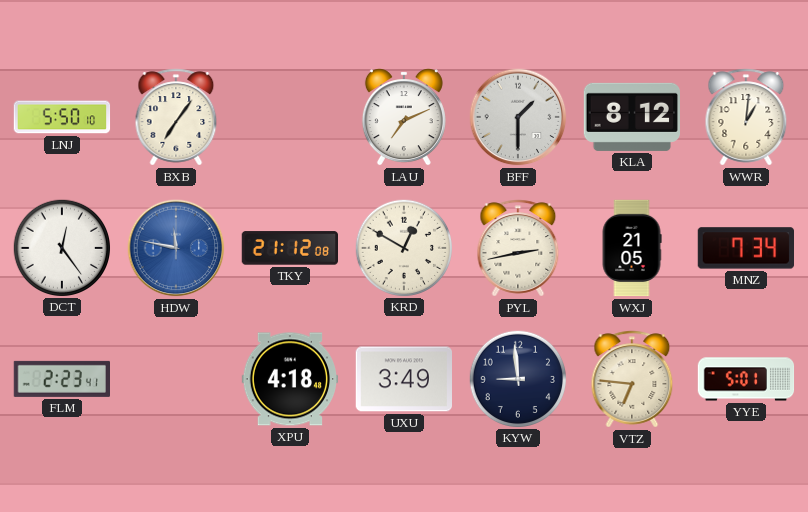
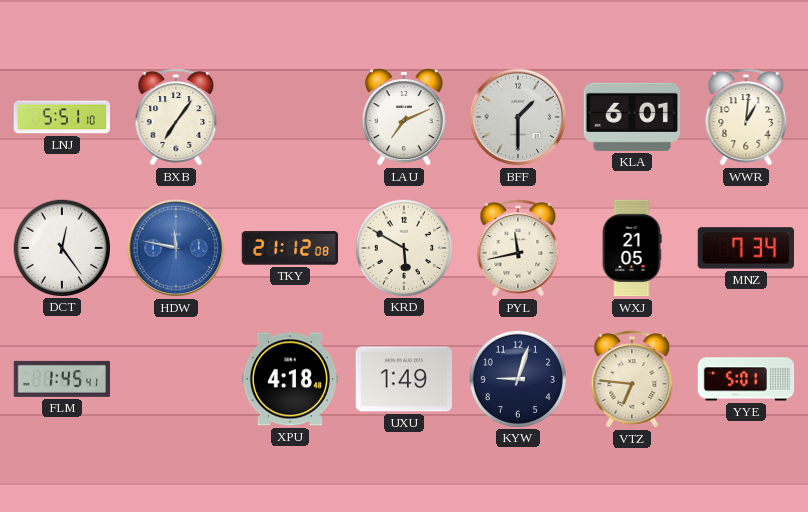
LNJ: 5:50 -> 5:51
KLA: 8:12 -> 6:01
KRD: 12:50 -> 5:50
PYL: 2:43 -> 11:43
FLM: 2:23 -> 1:45
UXU: 3:49 -> 1:49
KYW: 8:59 -> 9:03
